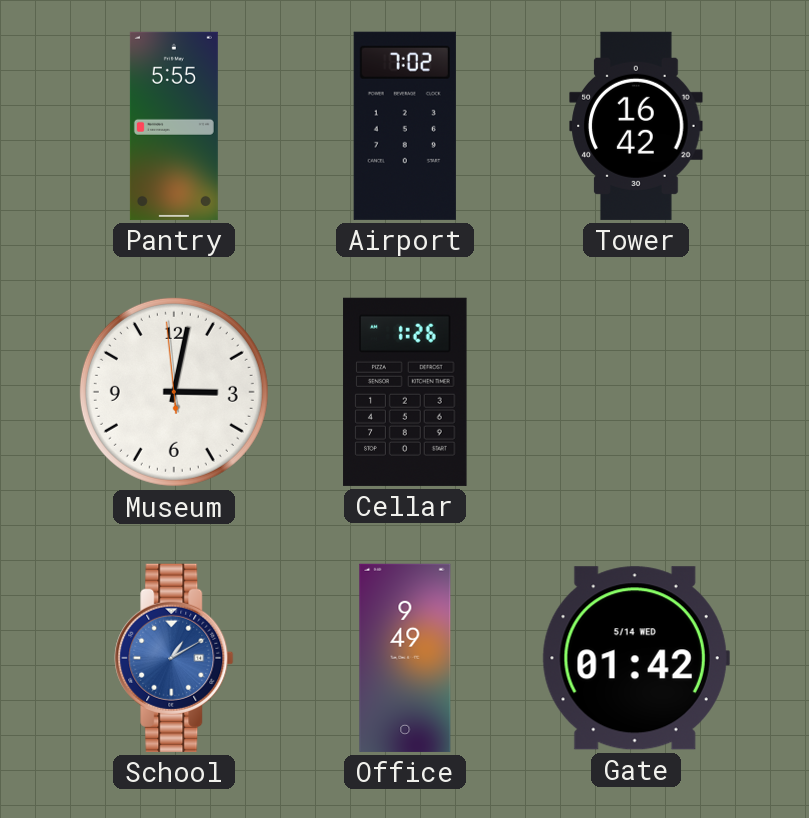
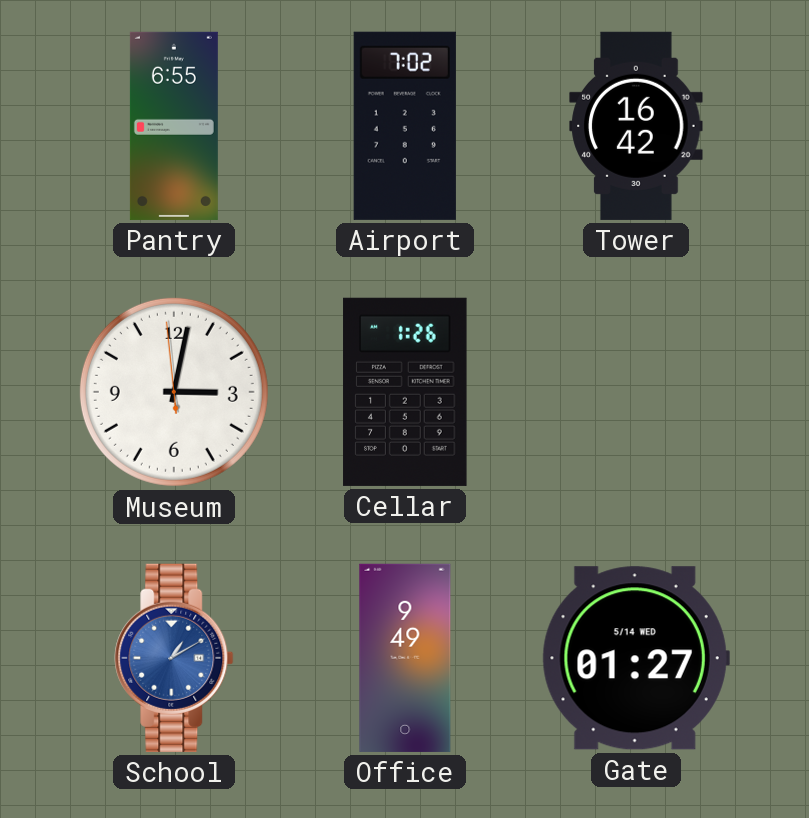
Pantry: 5:55 -> 6:55
Gate: 01:42 -> 01:27
